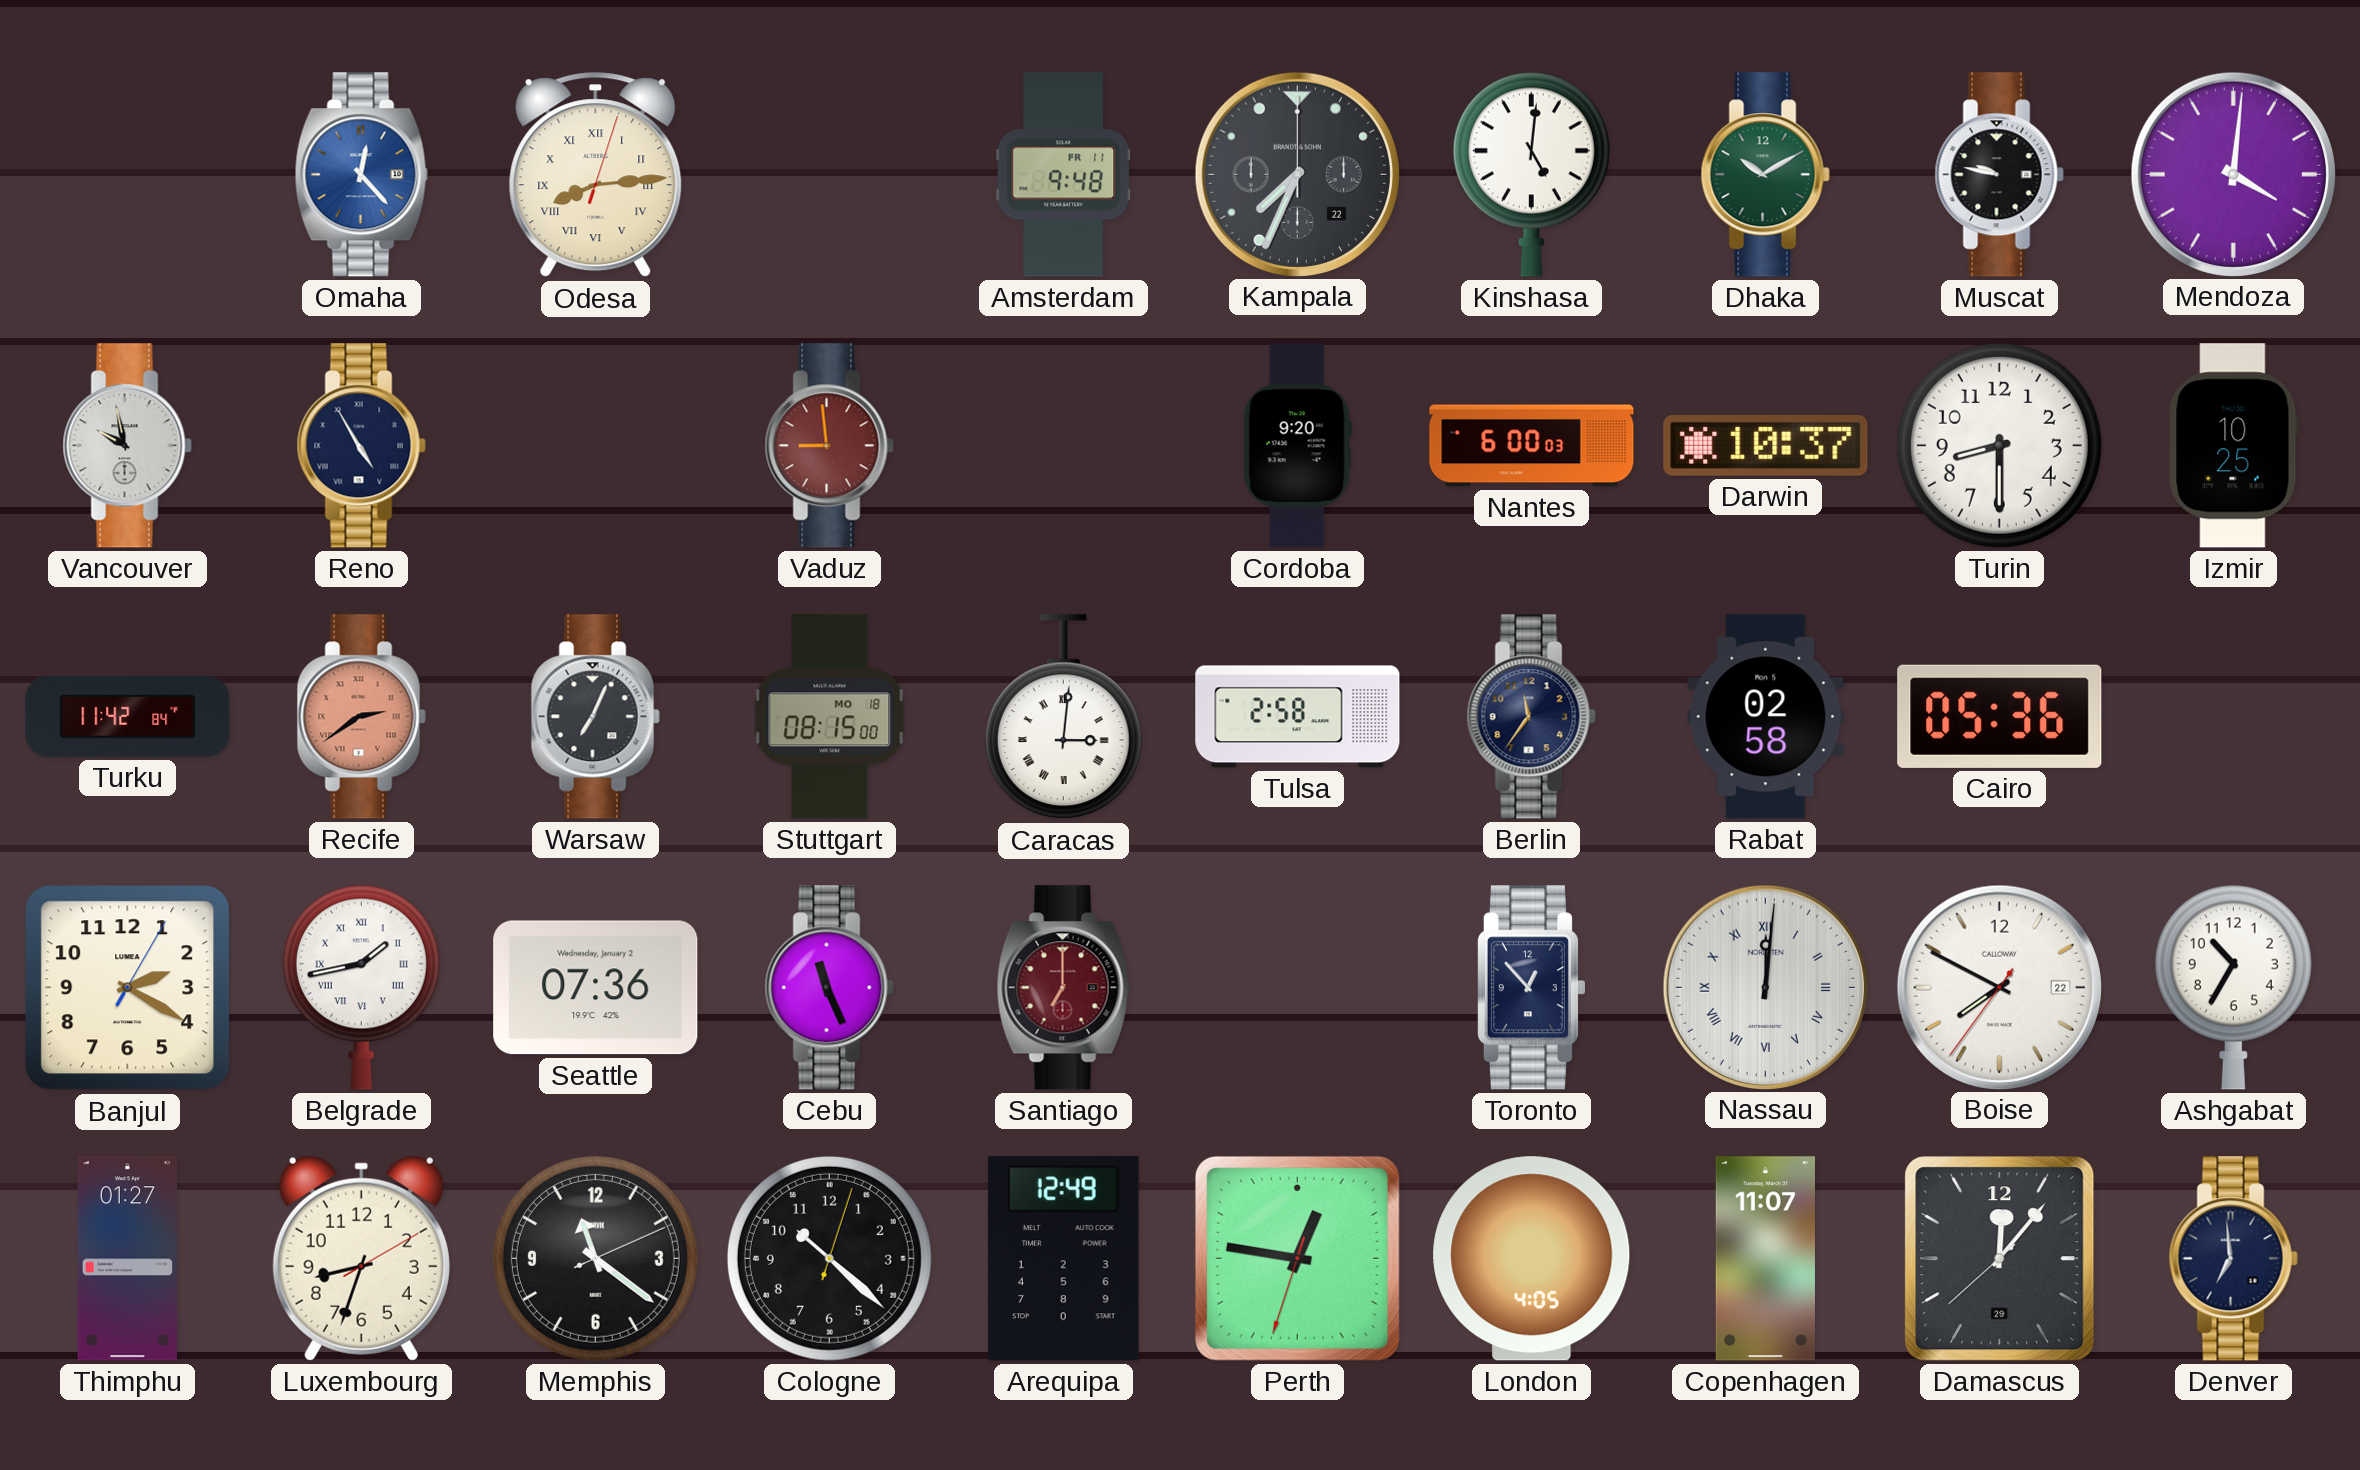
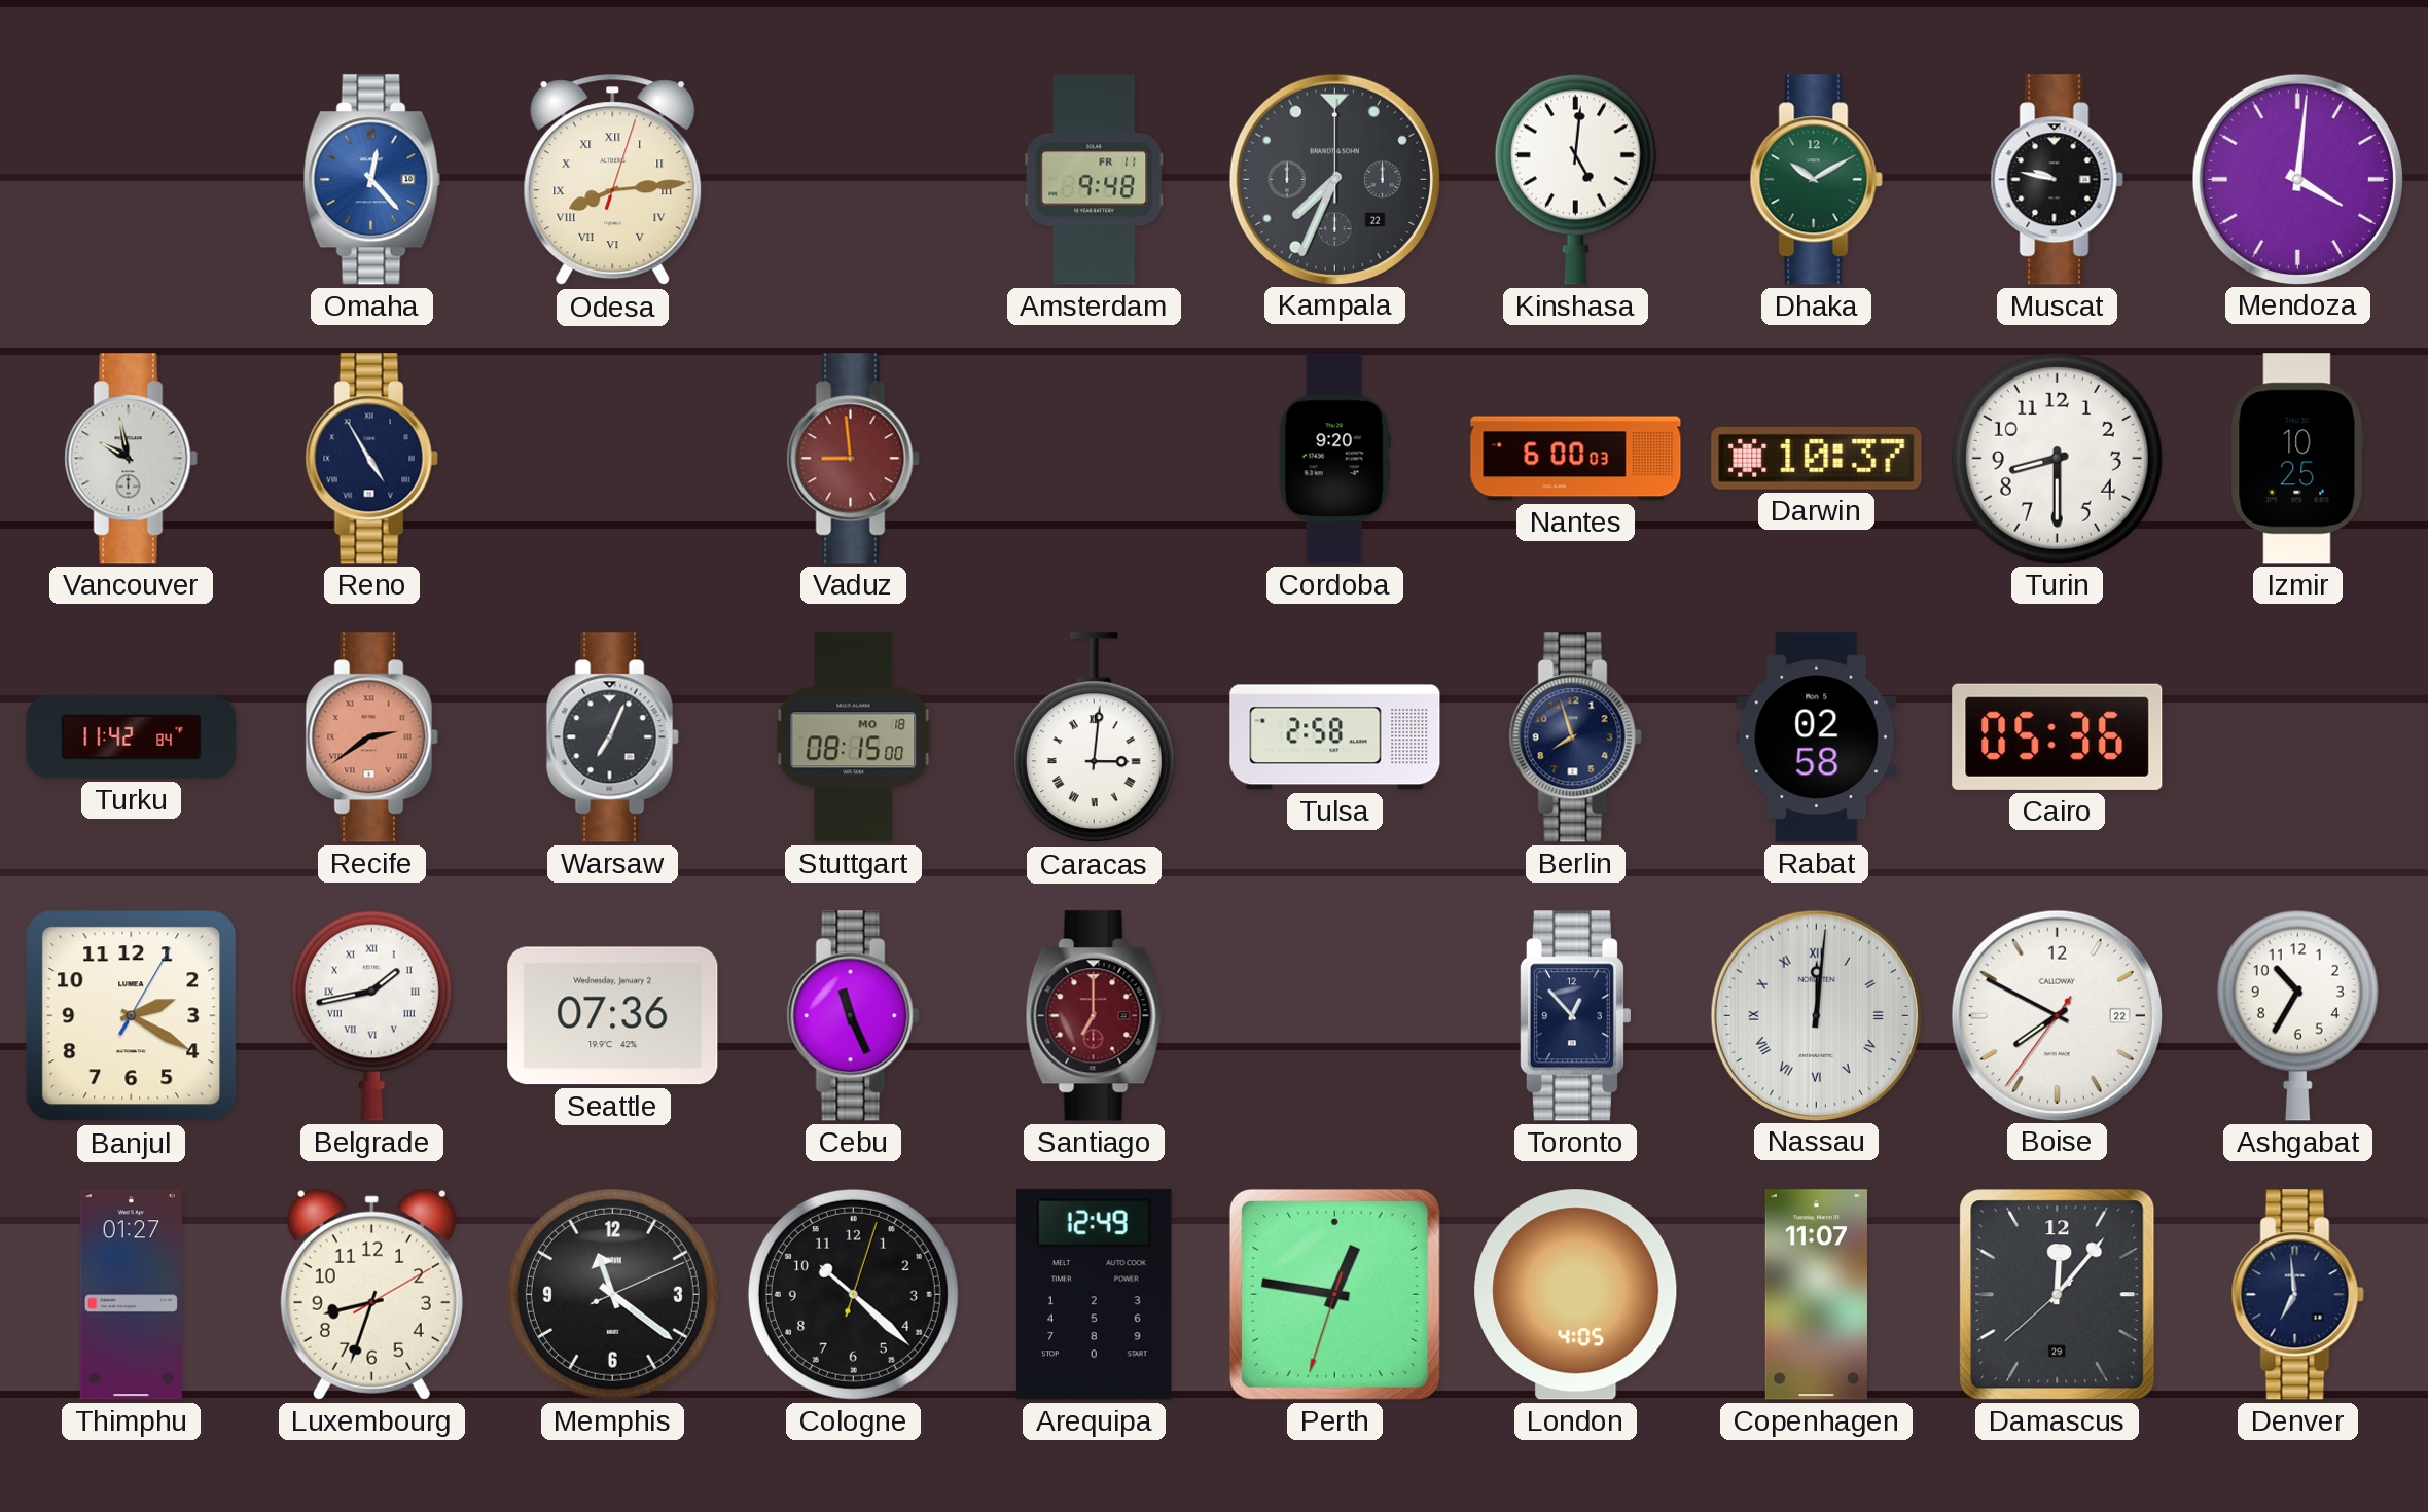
Berlin: 11:36 -> 7:57
